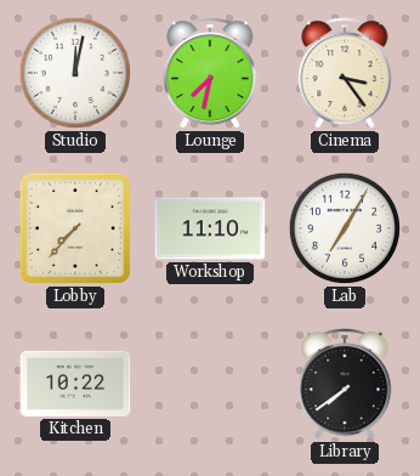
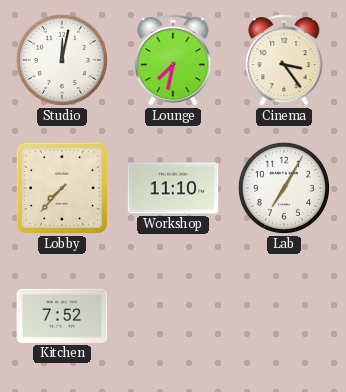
Kitchen: 10:22 -> 7:52
Library: 7:39 -> none
